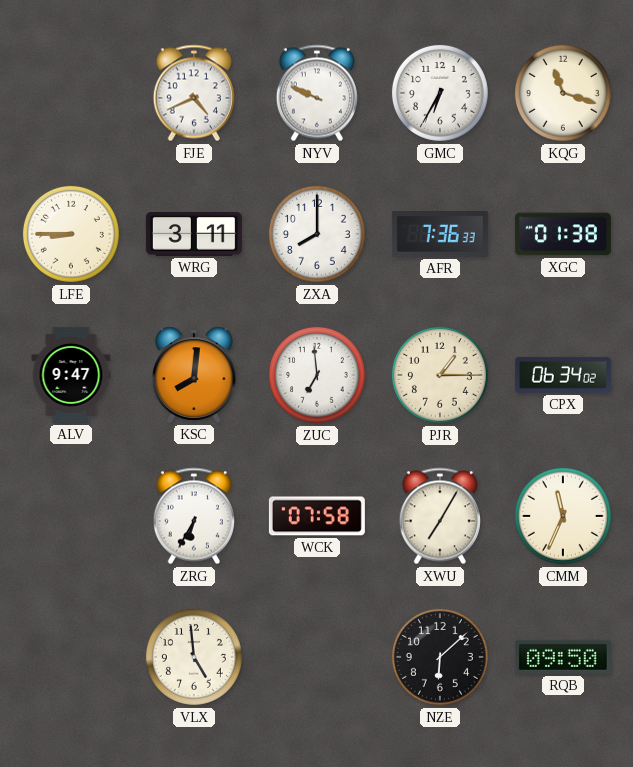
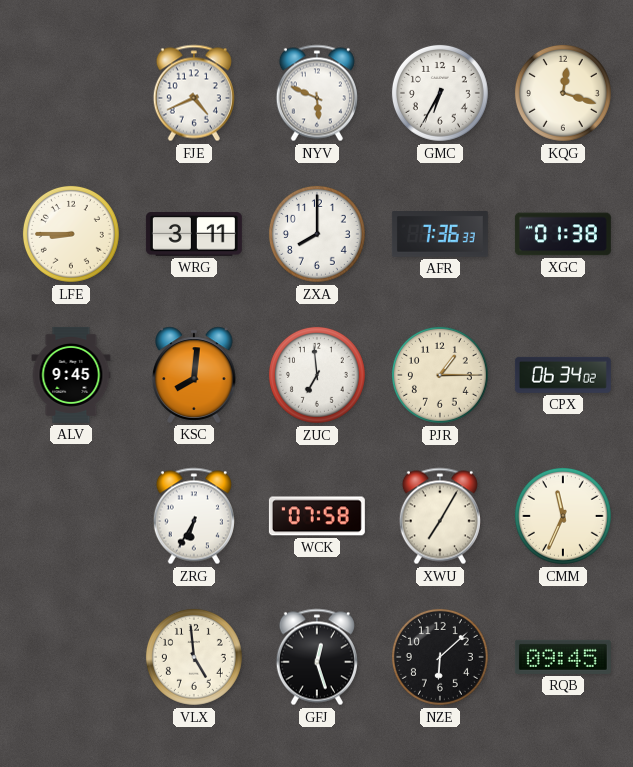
NYV: 9:49 -> 5:49
KQG: 11:18 -> 12:18
ALV: 9:47 -> 9:45
GFJ: none -> 12:27
RQB: 09:50 -> 09:45
